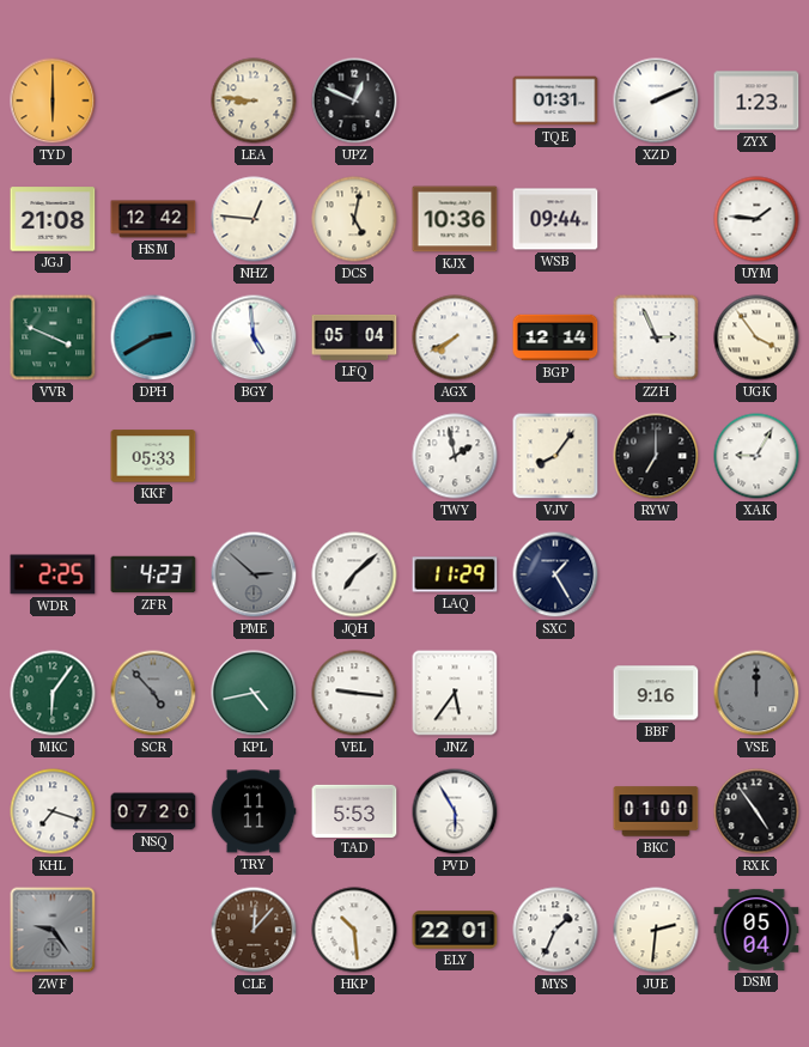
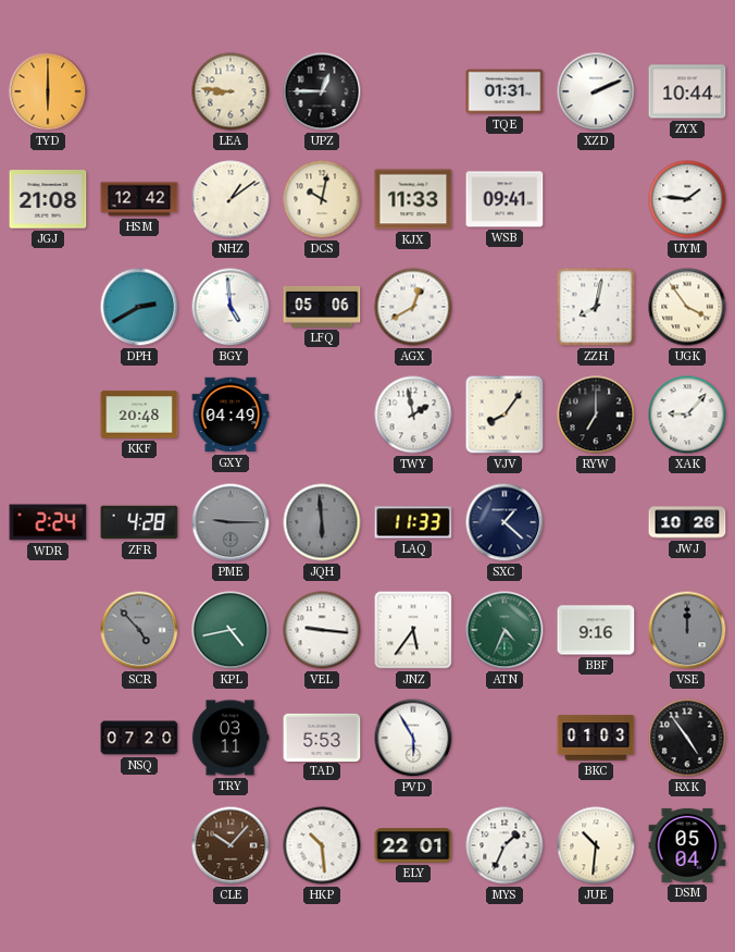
UPZ: 12:49 -> 12:45
ZYX: 1:23 -> 10:44
NHZ: 12:46 -> 1:09
DCS: 5:02 -> 10:02
KJX: 10:36 -> 11:33
WSB: 09:44 -> 09:41
VVR: 3:49 -> none
LFQ: 05:04 -> 05:06
AGX: 7:40 -> 12:40
BGP: 12:14 -> none
ZZH: 2:56 -> 8:02
KKF: 05:33 -> 20:48
GXY: none -> 04:49
XAK: 9:05 -> 9:07
WDR: 2:25 -> 2:24
ZFR: 4:23 -> 4:28
PME: 2:52 -> 9:15
JQH: 7:08 -> 5:59
JQH dial: white -> grey
LAQ: 11:29 -> 11:33
SXC: 1:25 -> 1:22
JWJ: none -> 10:26
MKC: 6:06 -> none
ATN: none -> 4:34
KHL: 7:18 -> none
TRY: 11:11 -> 03:11
BKC: 01:00 -> 01:03
ZWF: 9:24 -> none
CLE: 12:07 -> 10:07
JUE: 2:31 -> 10:31
